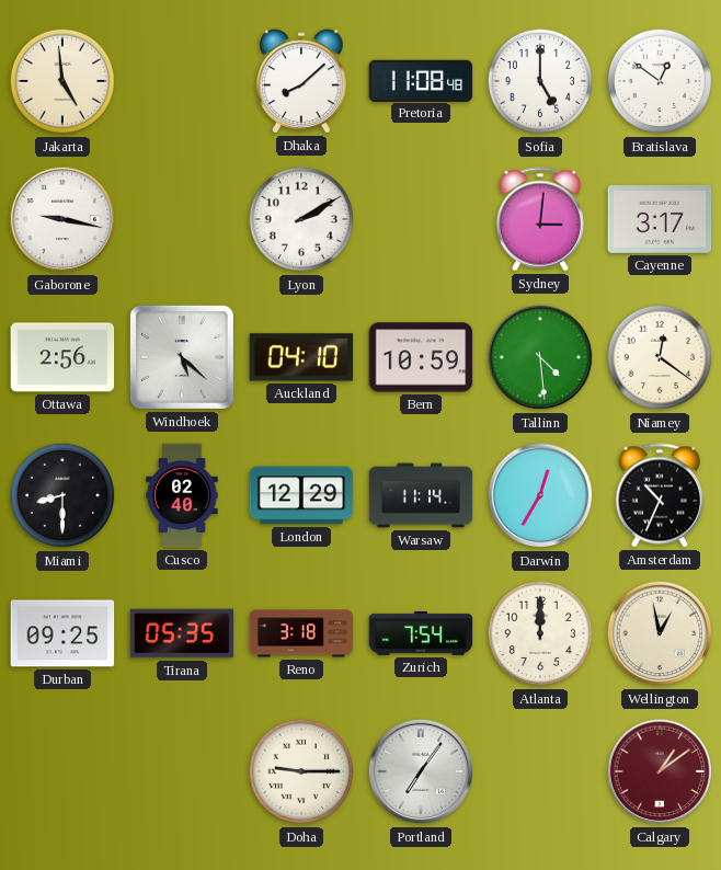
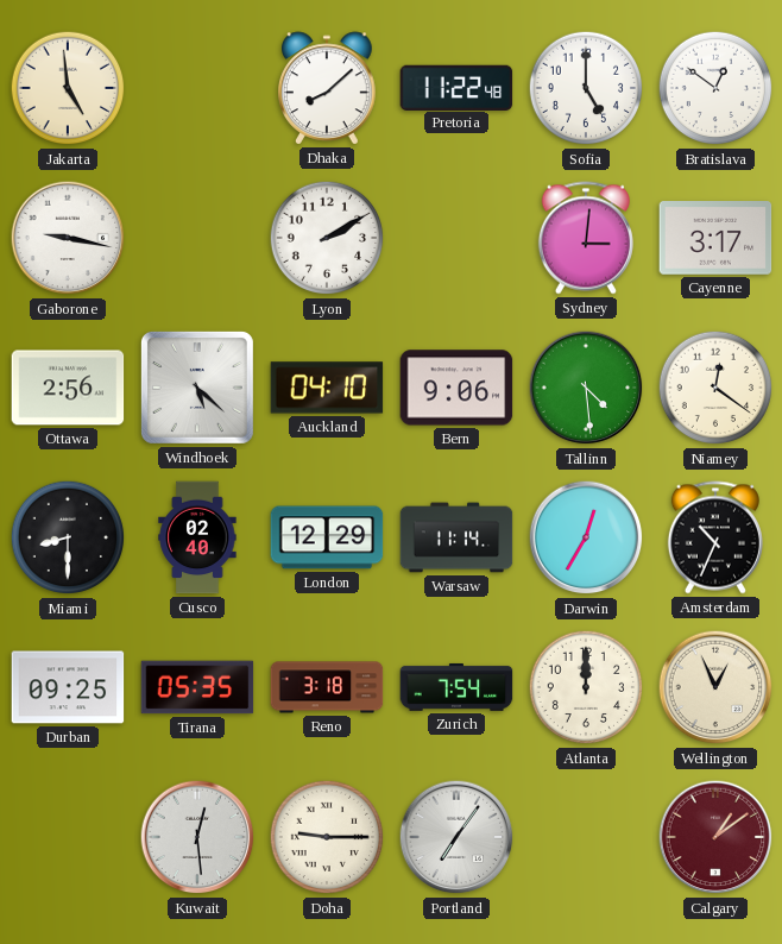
Pretoria: 11:08 -> 11:22
Bern: 10:59 -> 9:06
Wellington: 12:58 -> 12:56
Kuwait: none -> 12:29
